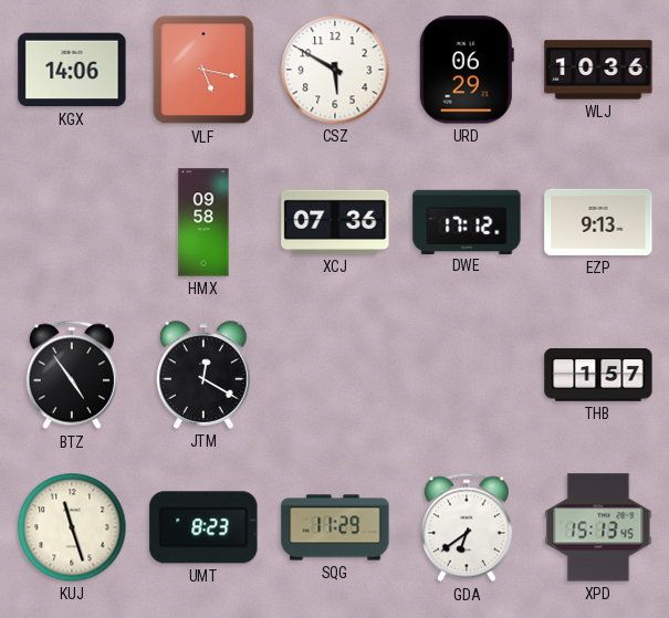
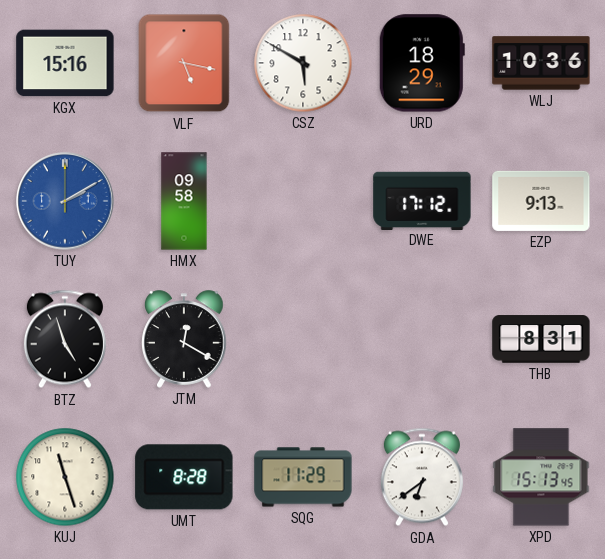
KGX: 14:06 -> 15:16
URD: 06:29 -> 18:29
TUY: none -> 2:10
XCJ: 07:36 -> none
BTZ: 4:54 -> 4:57
THB: 1:57 -> 8:31
UMT: 8:23 -> 8:28
